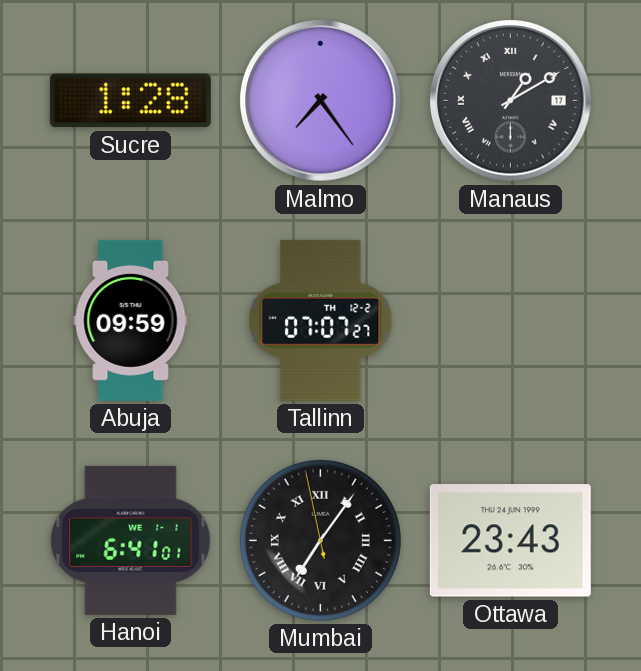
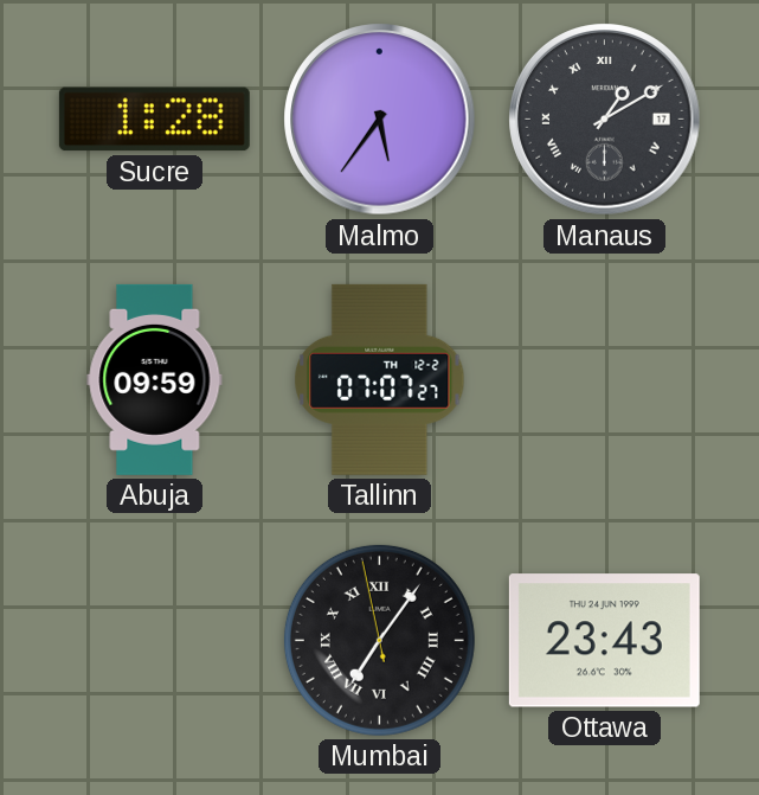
Malmo: 7:24 -> 5:36
Hanoi: 6:41 -> none
